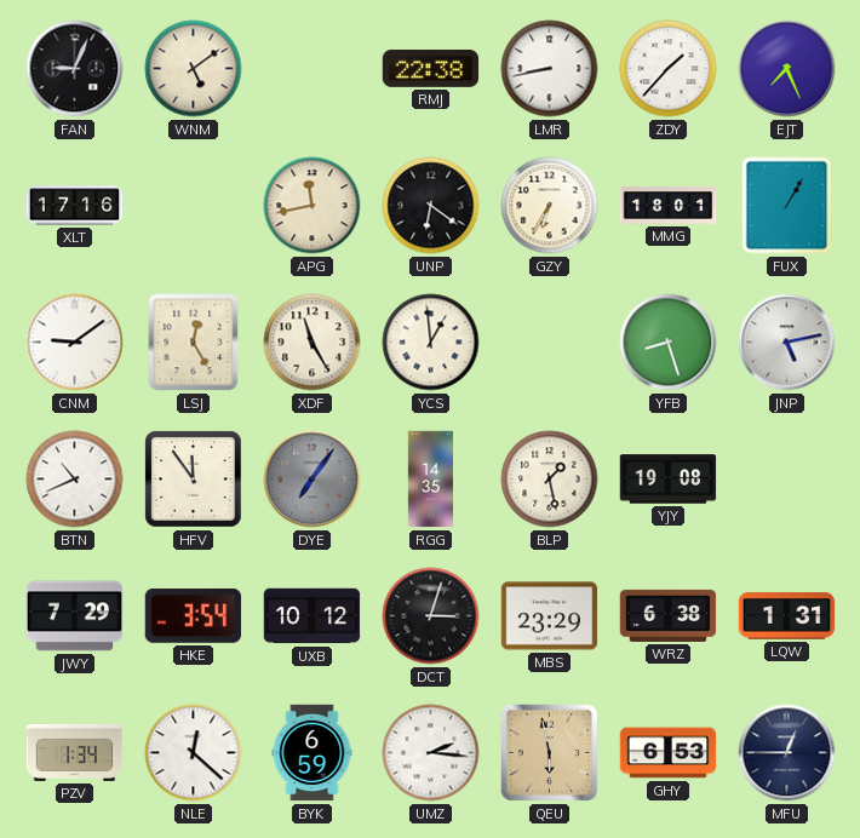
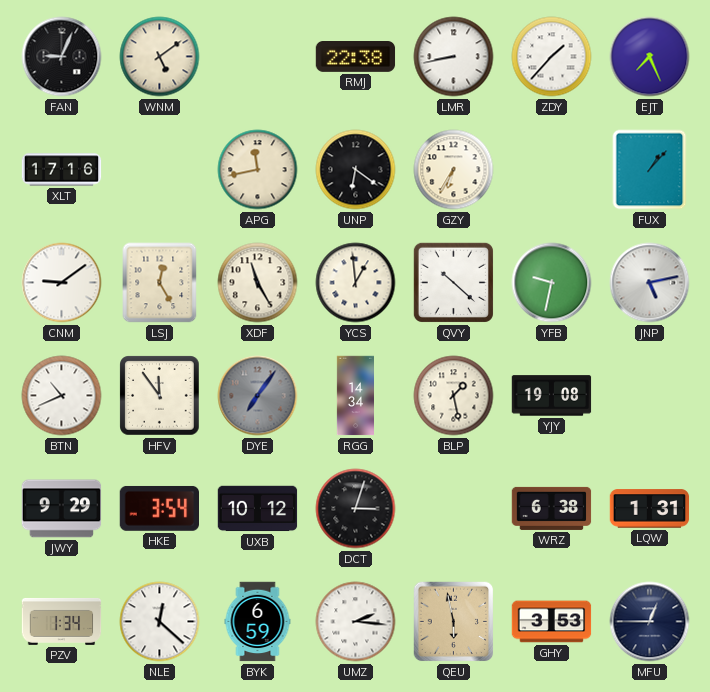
MMG: 18:01 -> none
FUX: 1:05 -> 1:07
QVY: none -> 10:22
YFB: 8:27 -> 9:32
RGG: 14:35 -> 14:34
JWY: 7:29 -> 9:29
MBS: 23:29 -> none
GHY: 6:53 -> 3:53
